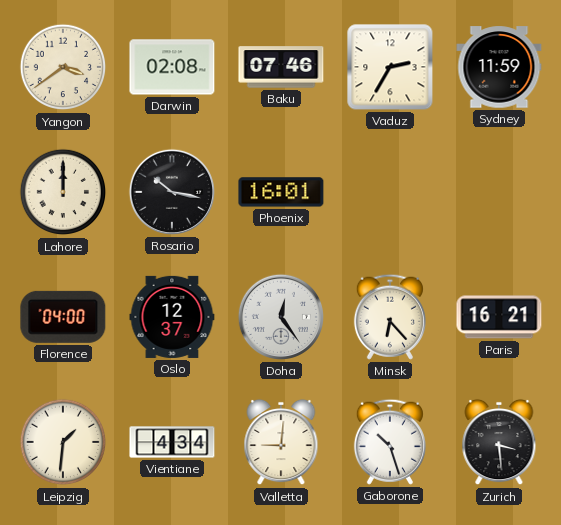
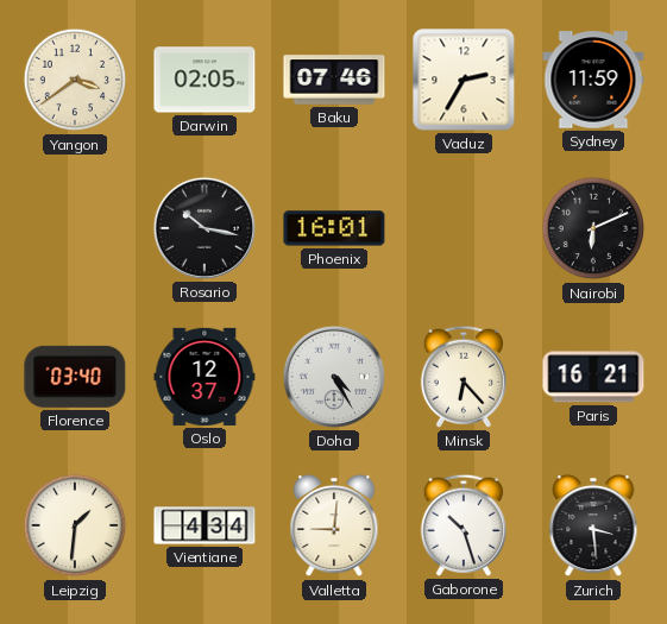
Darwin: 02:08 -> 02:05
Lahore: 12:00 -> none
Nairobi: none -> 6:11
Florence: 04:00 -> 03:40
Doha: 12:24 -> 4:25
